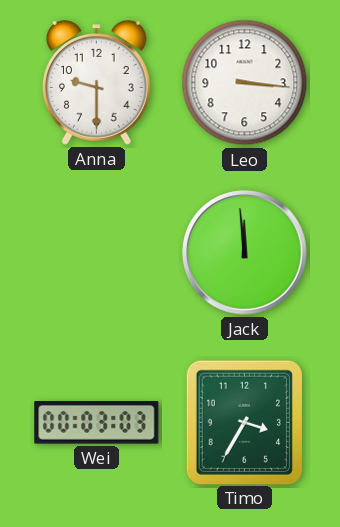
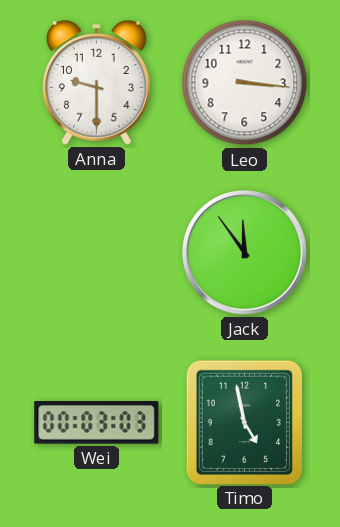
Jack: 11:59 -> 11:54
Timo: 3:35 -> 4:58
